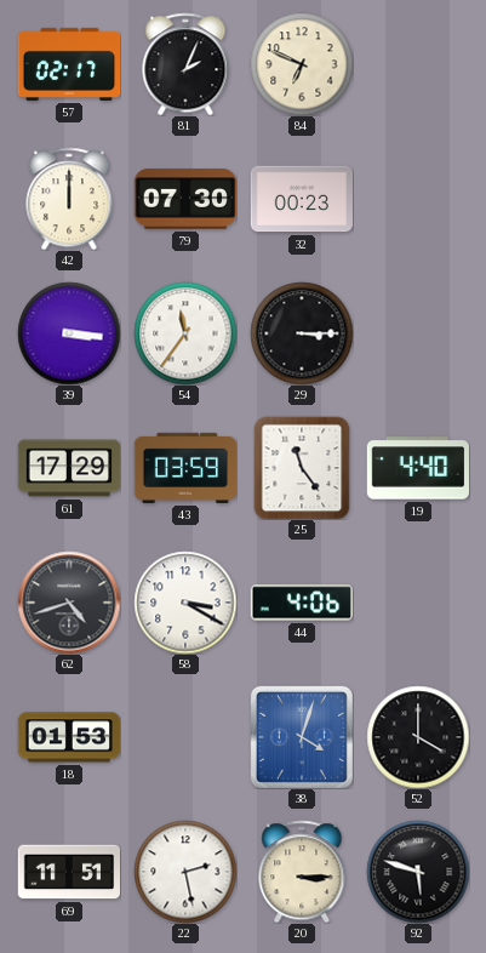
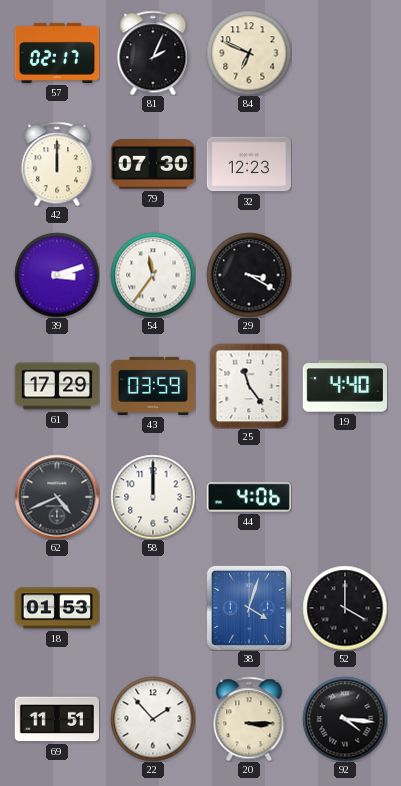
32: 00:23 -> 12:23
39: 3:16 -> 3:12
29: 3:15 -> 3:20
62: 4:42 -> 4:41
58: 3:20 -> 12:00
22: 2:28 -> 1:53
92: 5:48 -> 4:16
